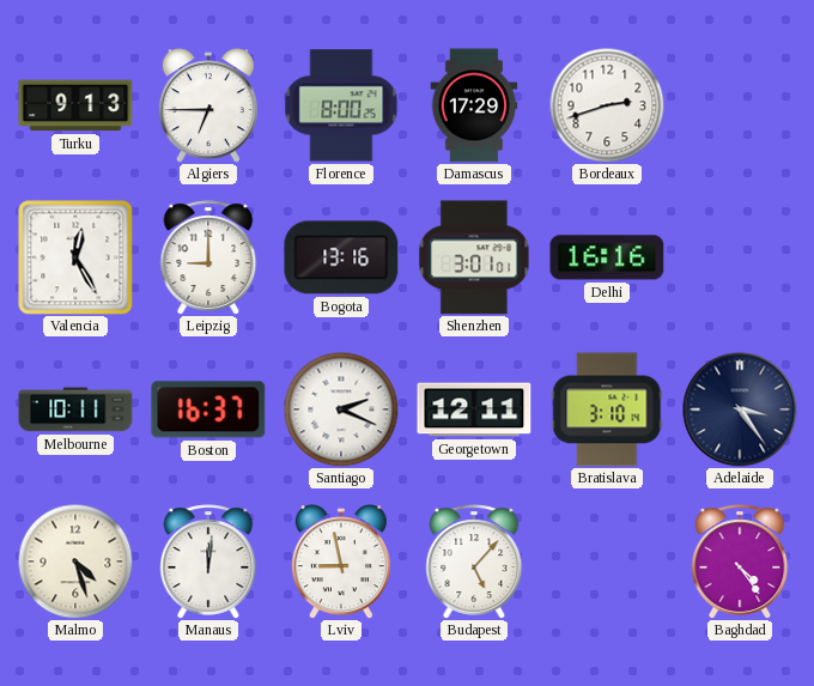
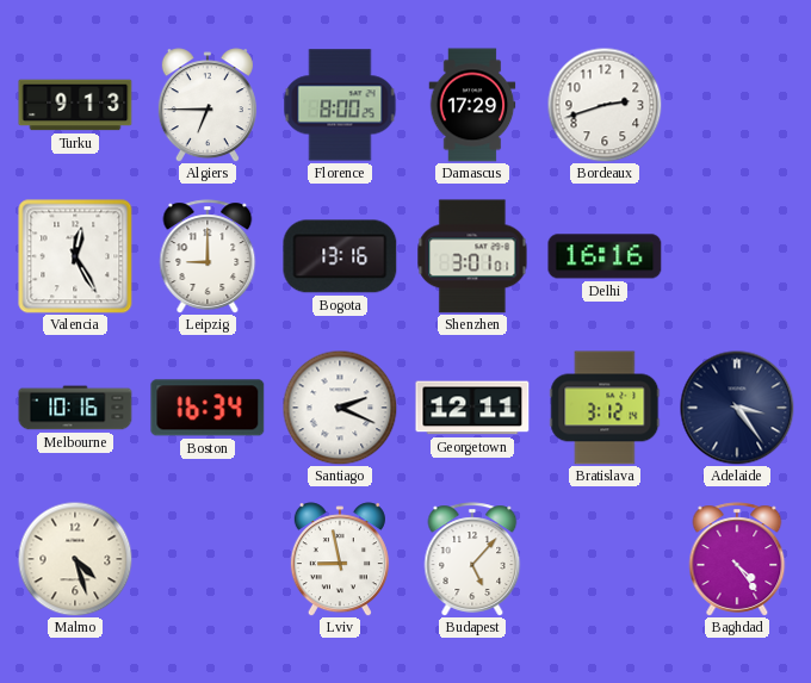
Melbourne: 10:11 -> 10:16
Boston: 16:37 -> 16:34
Bratislava: 3:10 -> 3:12
Manaus: 12:01 -> none
